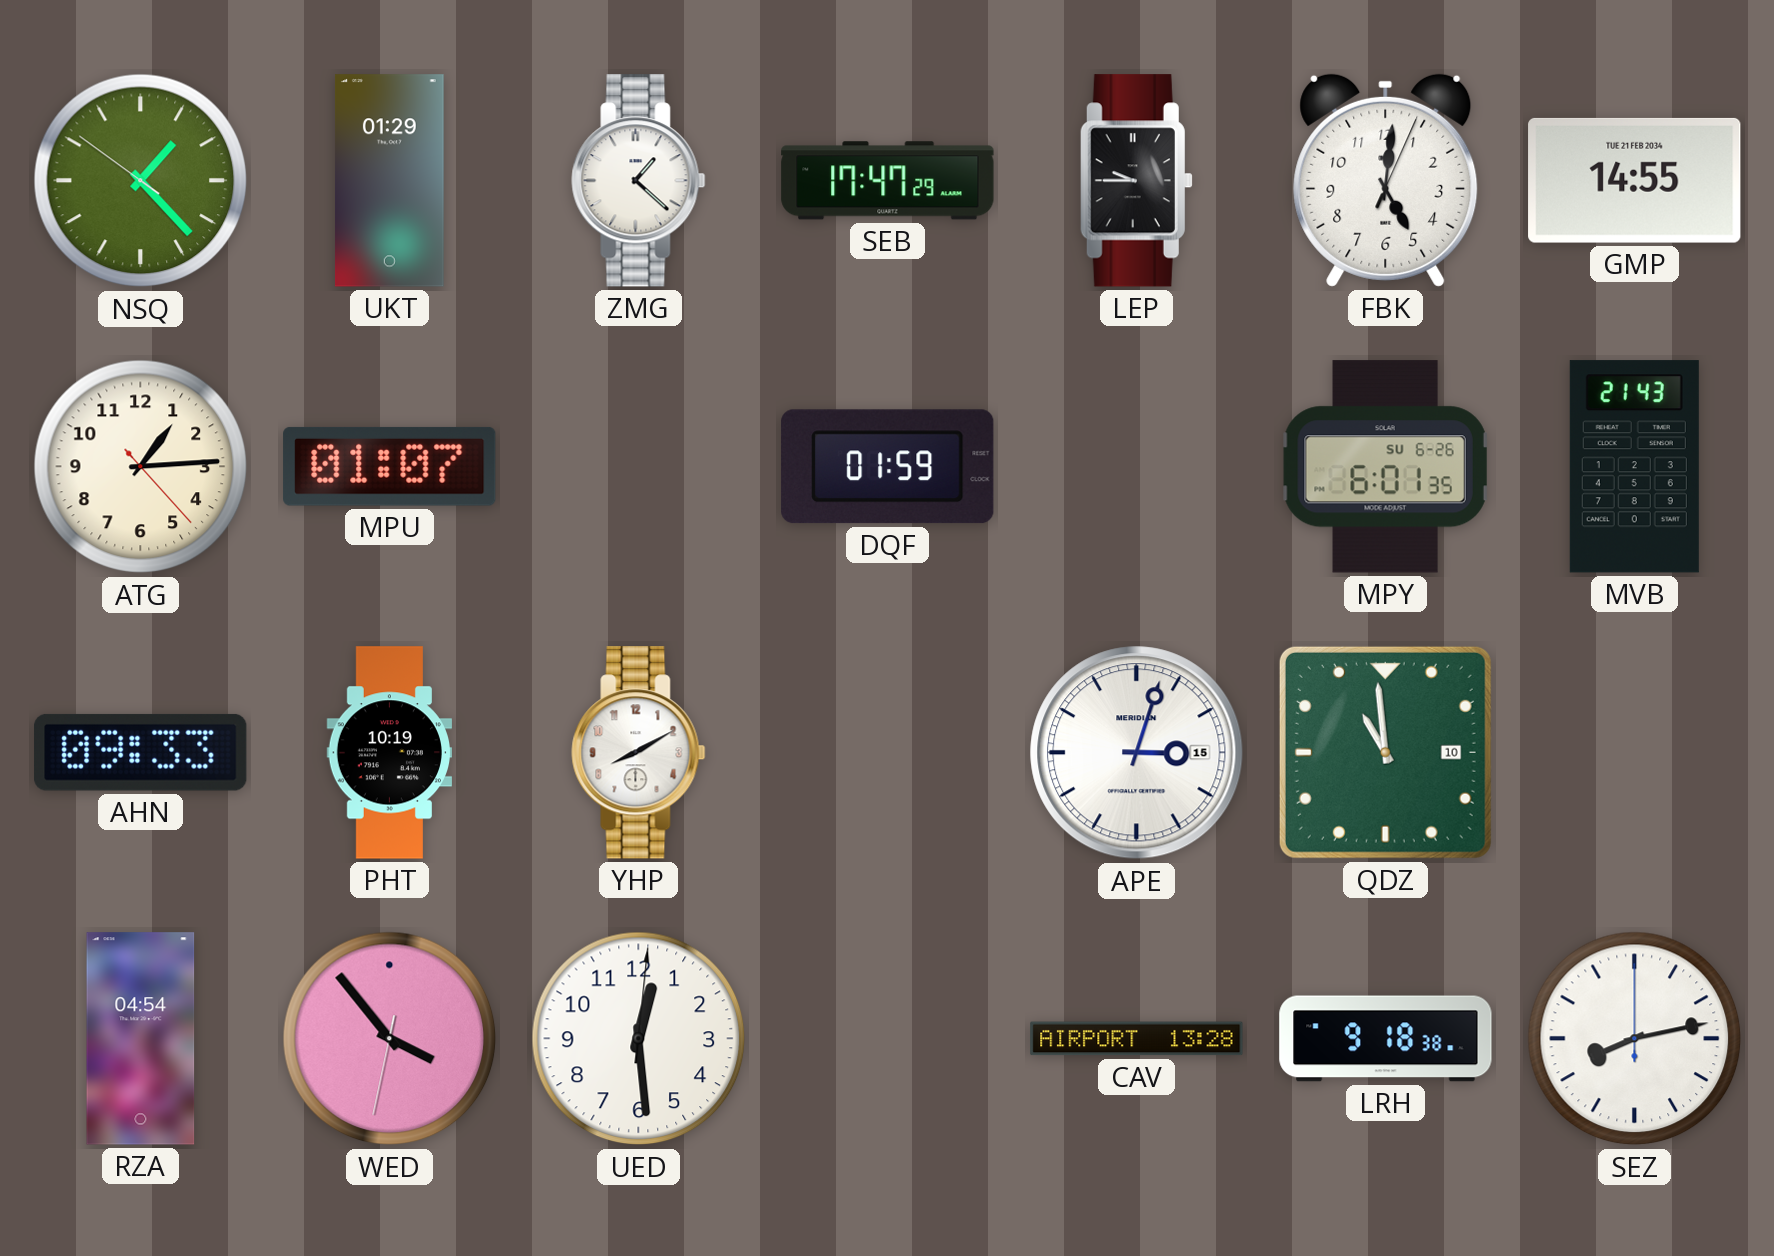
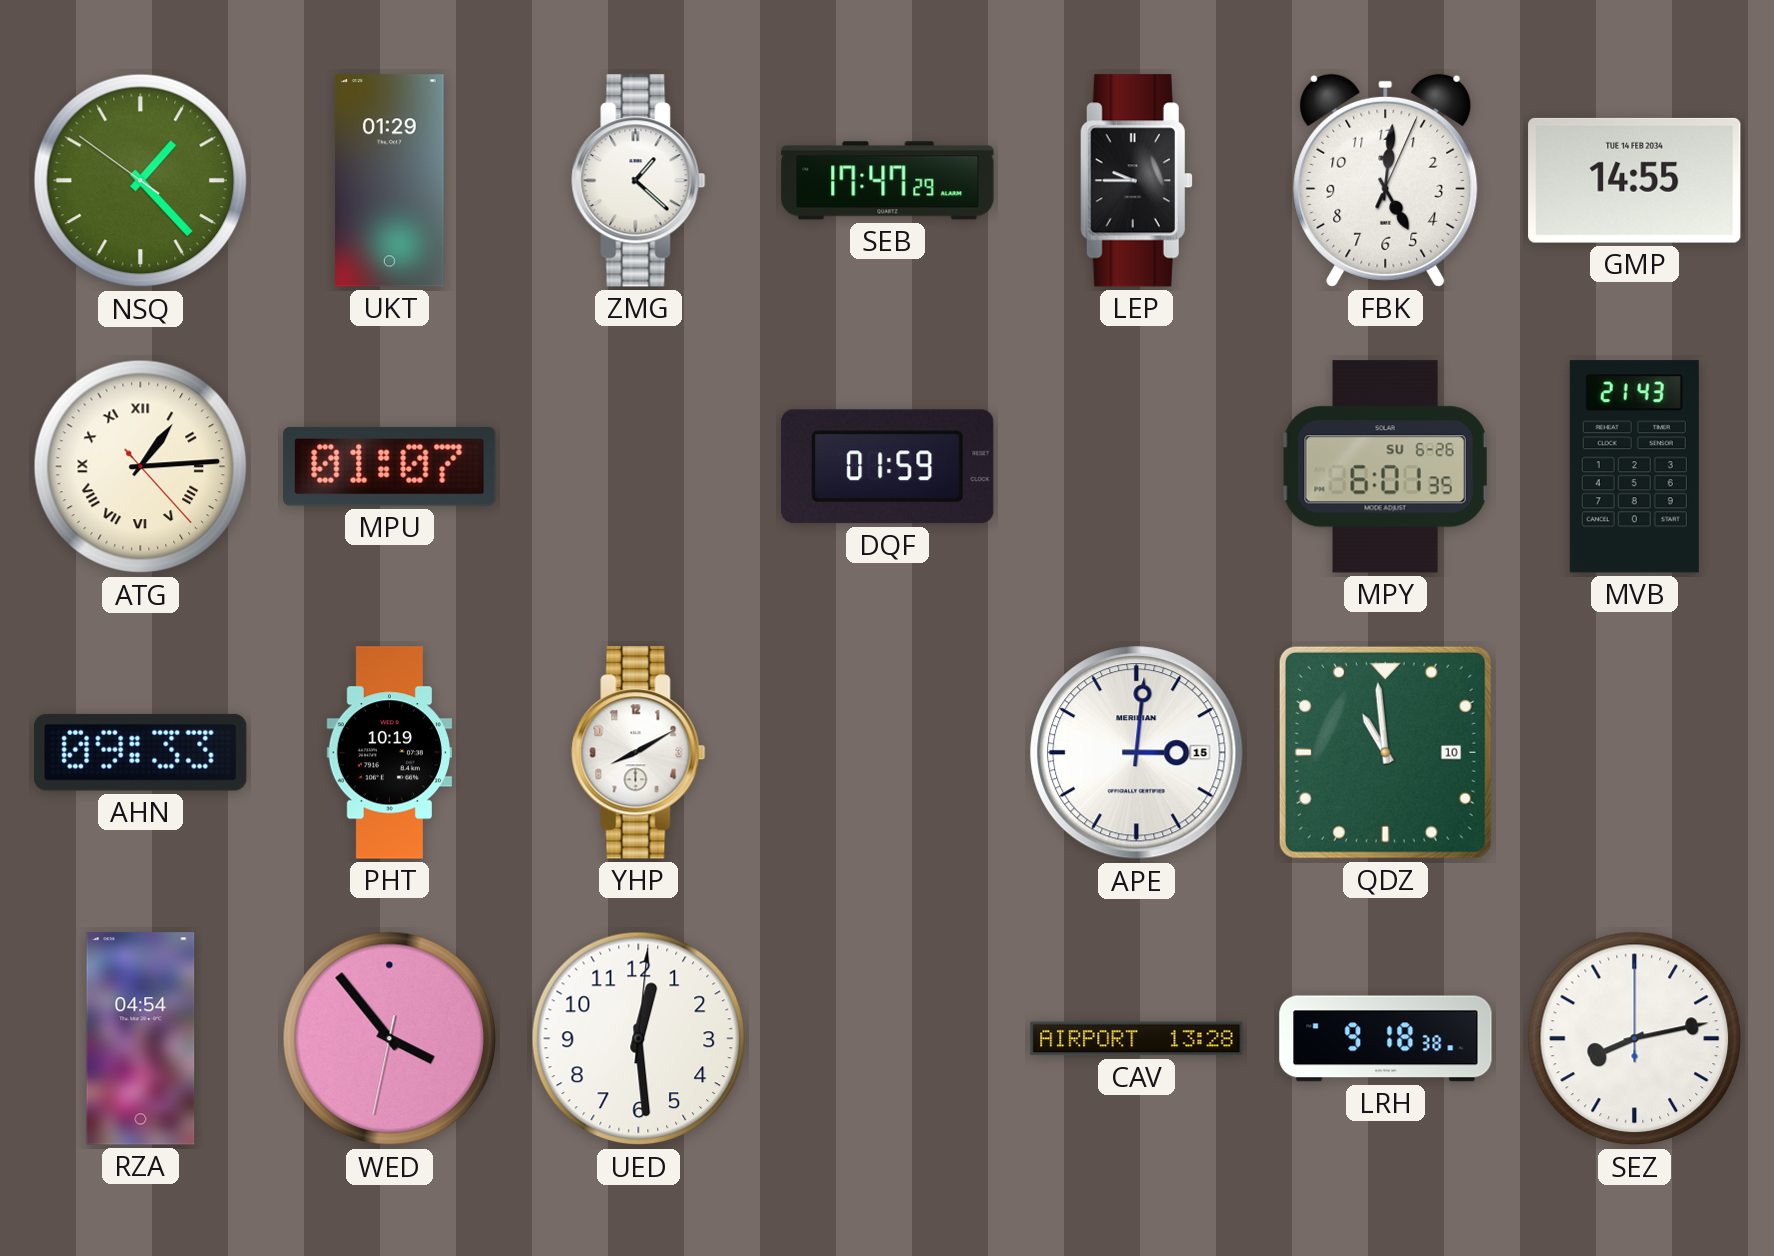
GMP date: TUE 21 FEB 2034 -> TUE 14 FEB 2034
ATG numerals: Arabic -> Roman
APE: 3:03 -> 3:01
